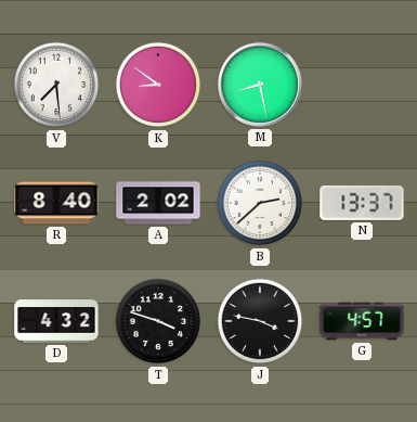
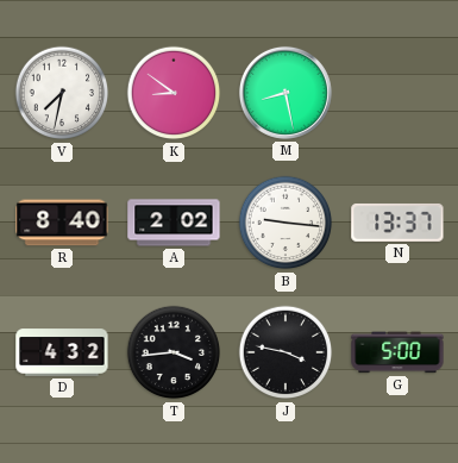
V: 7:29 -> 7:32
B: 2:38 -> 9:16
T: 3:48 -> 3:44
G: 4:57 -> 5:00
